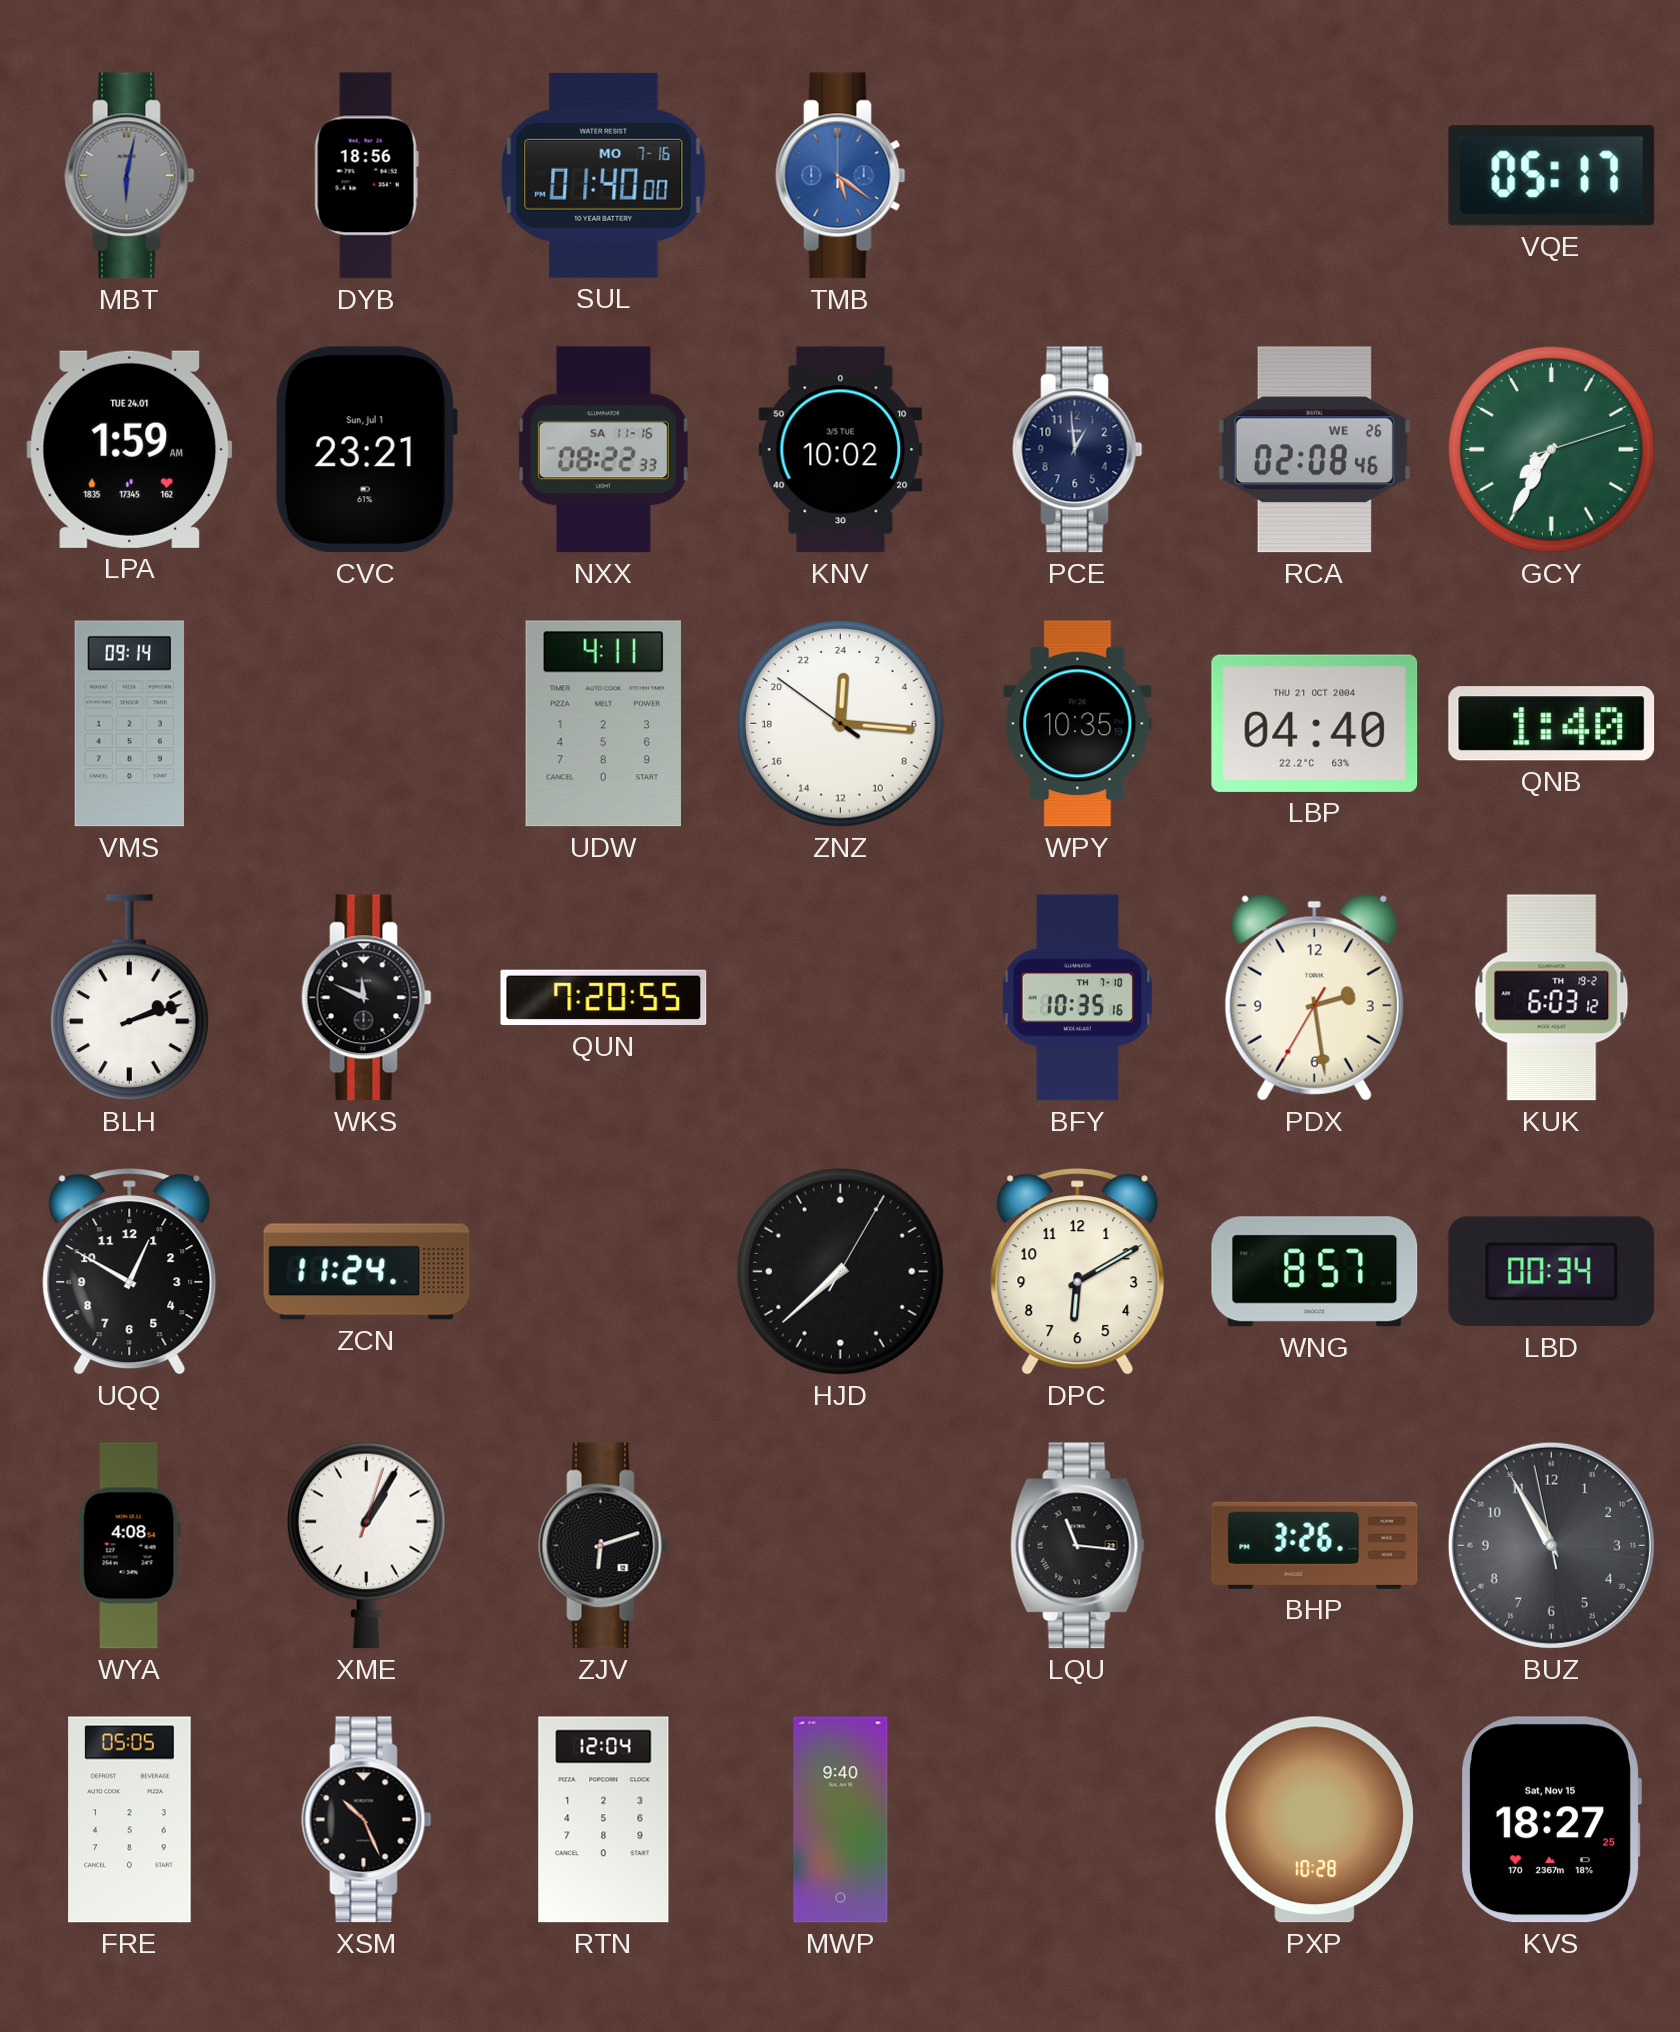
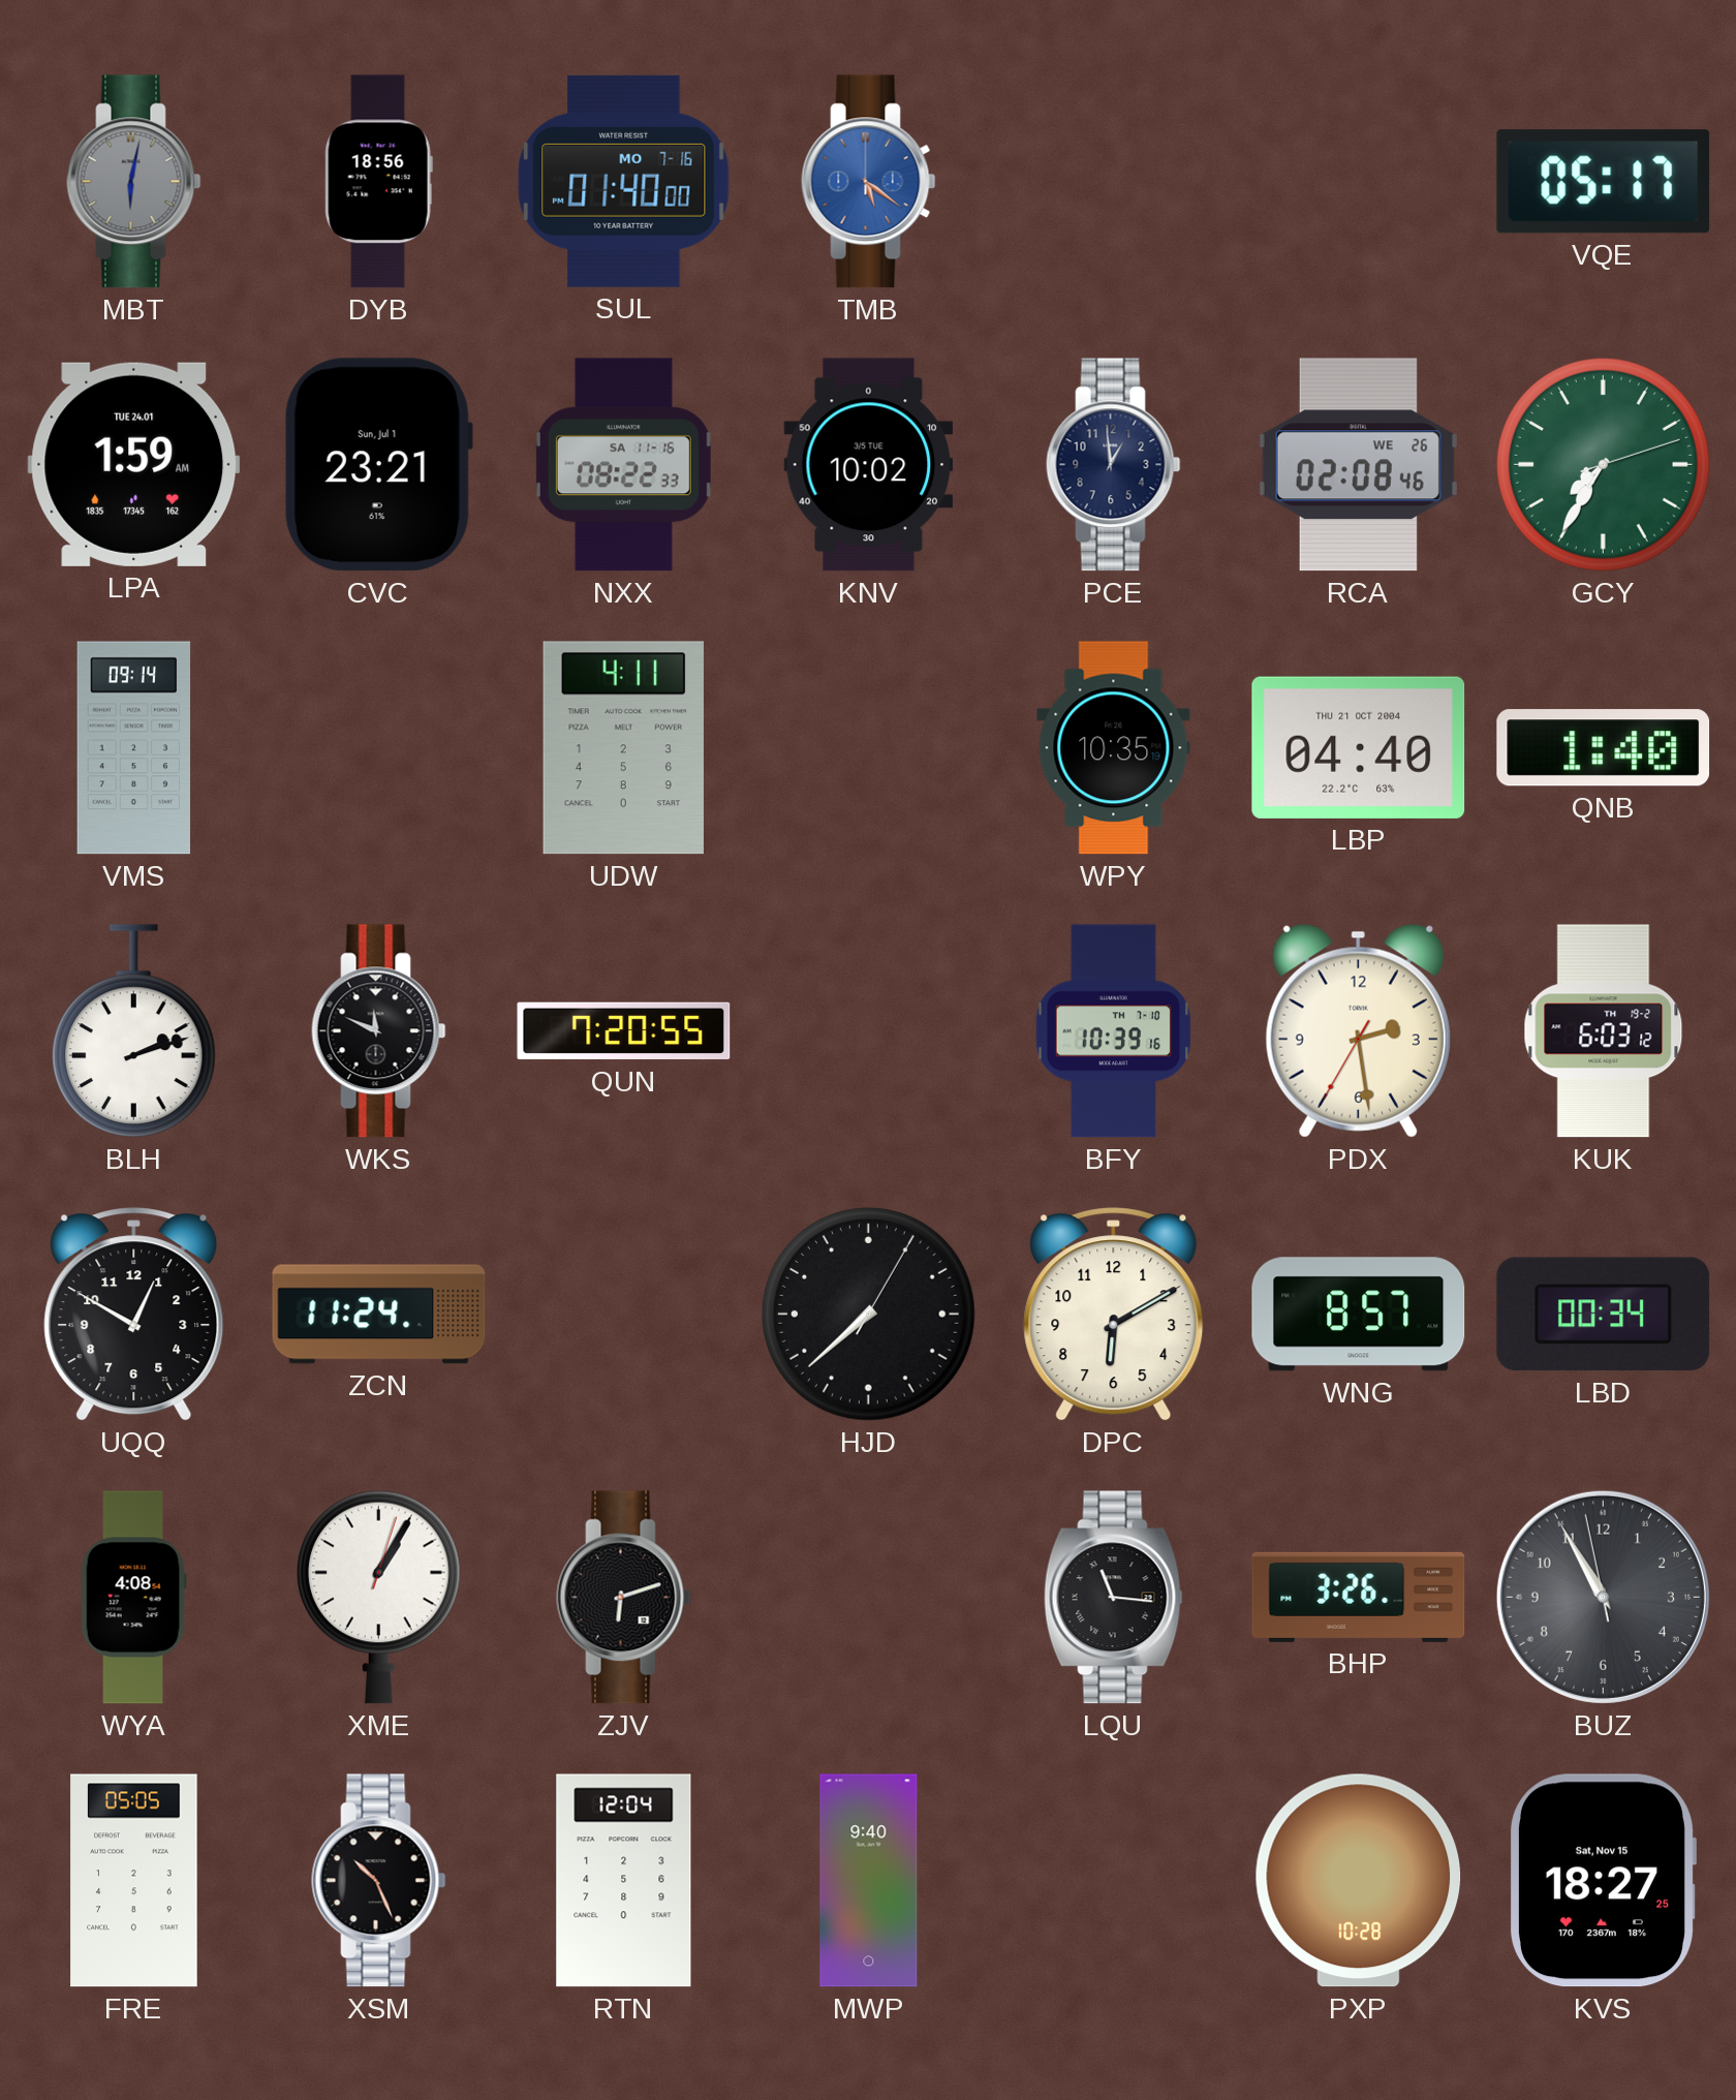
ZNZ: 0:15 -> none
BFY: 10:35 -> 10:39
